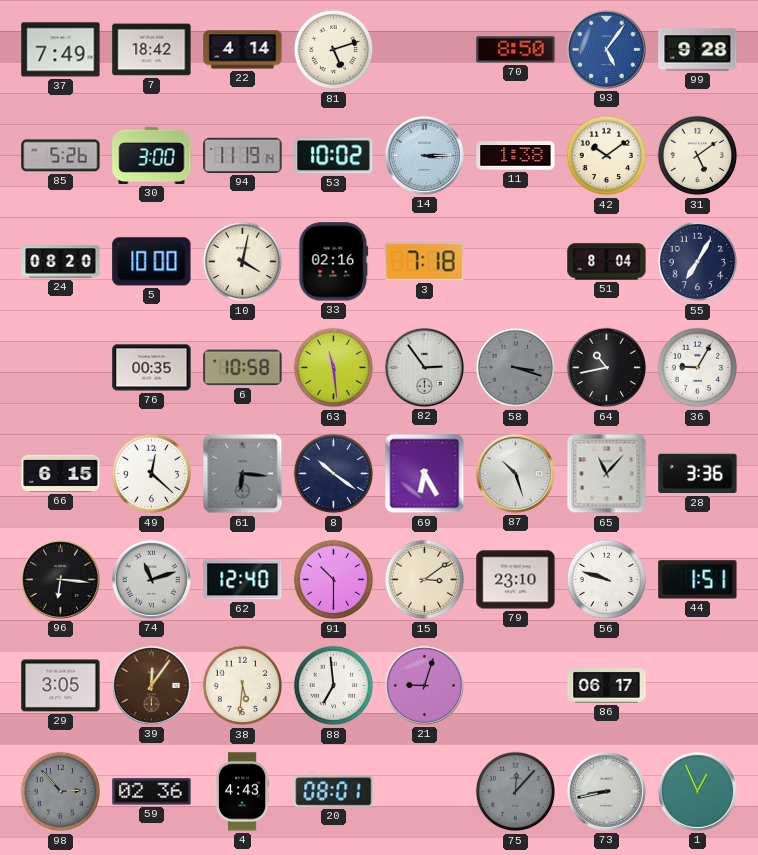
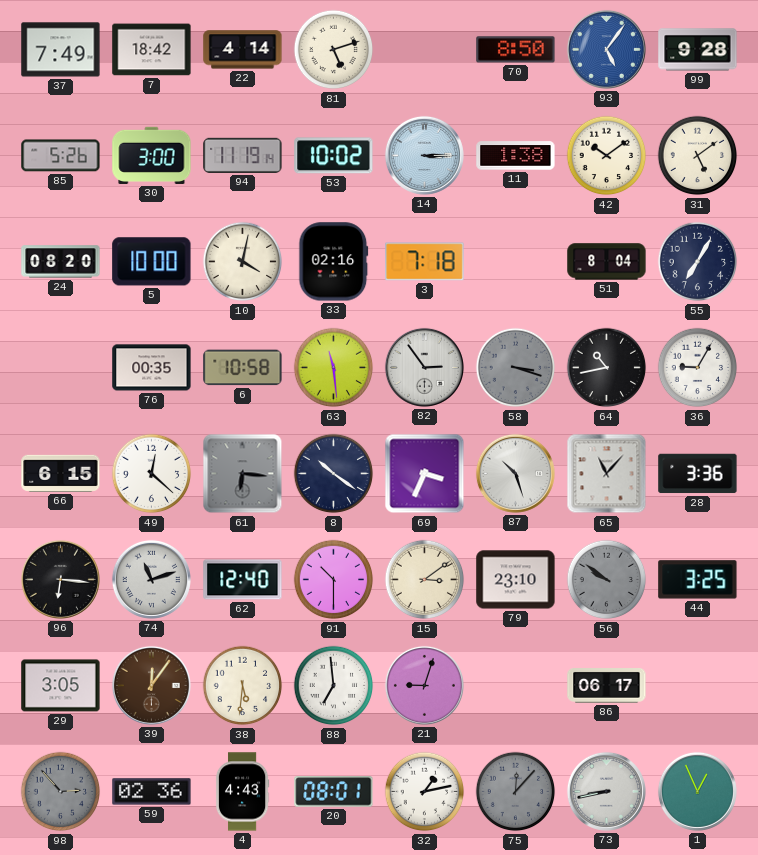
69: 6:25 -> 3:34
56: 9:48 -> 9:51
56 dial: white -> grey
44: 1:51 -> 3:25
32: none -> 1:13
